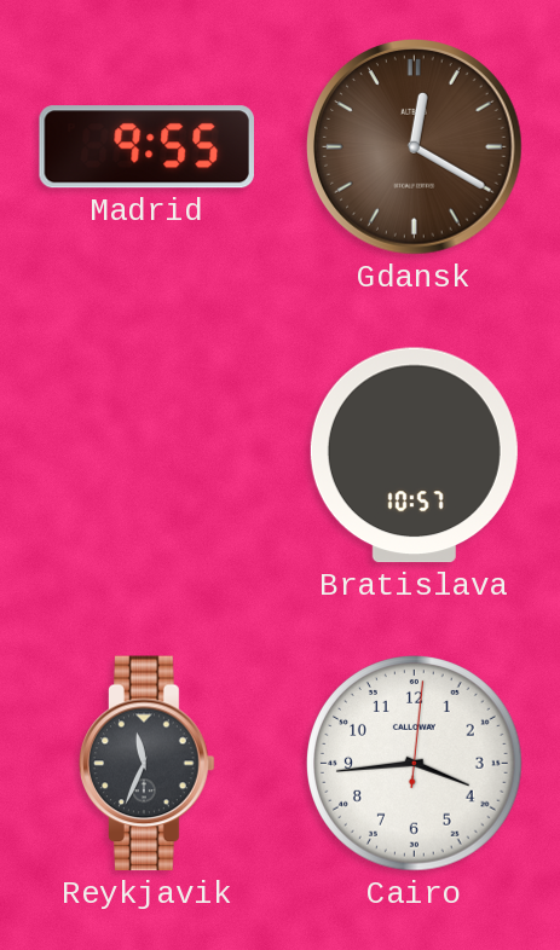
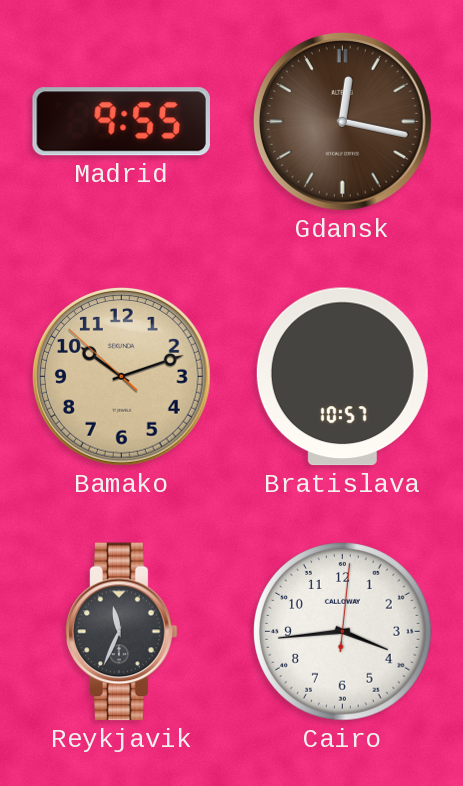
Gdansk: 12:20 -> 12:17
Bamako: none -> 10:11
